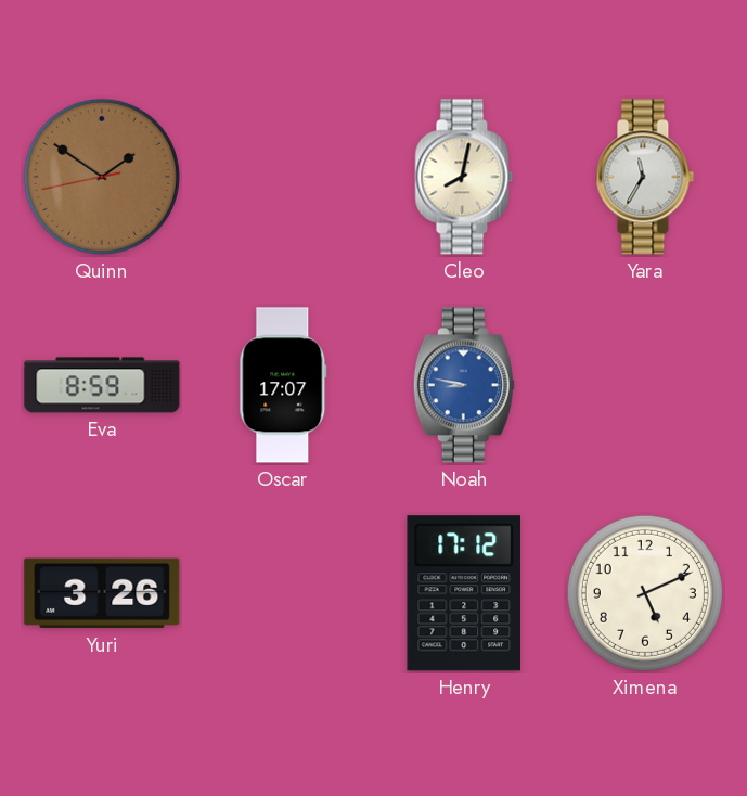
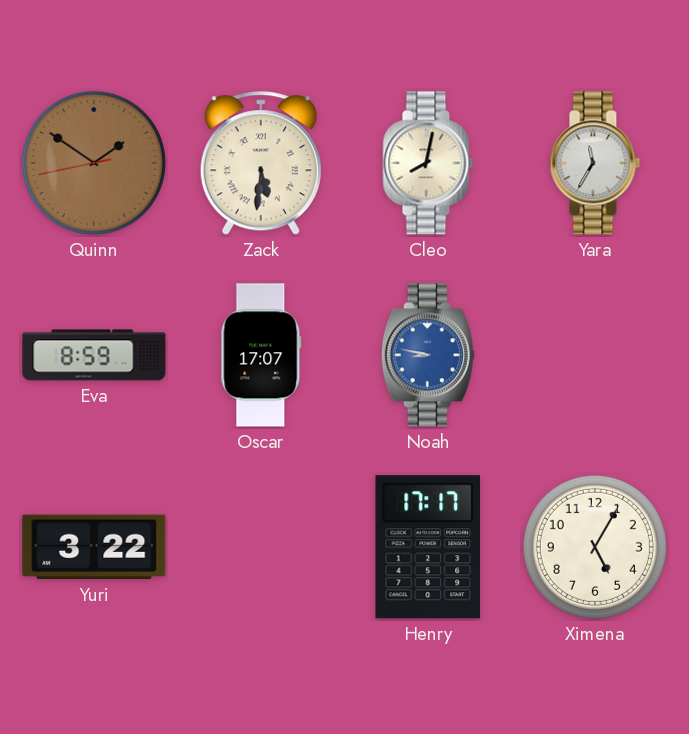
Zack: none -> 5:31
Yuri: 3:26 -> 3:22
Henry: 17:12 -> 17:17
Ximena: 5:11 -> 5:05
